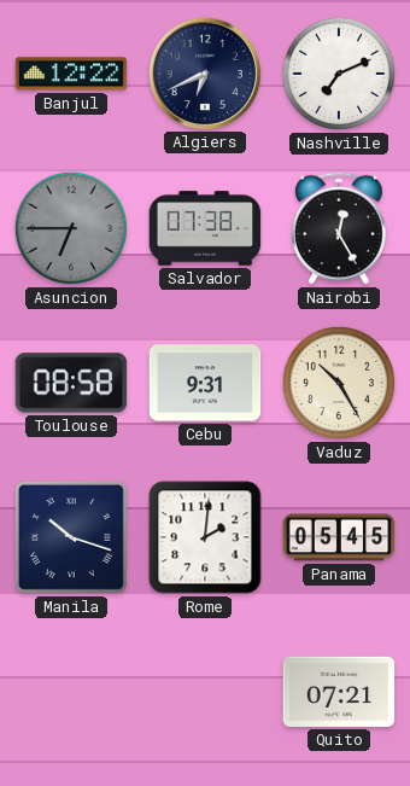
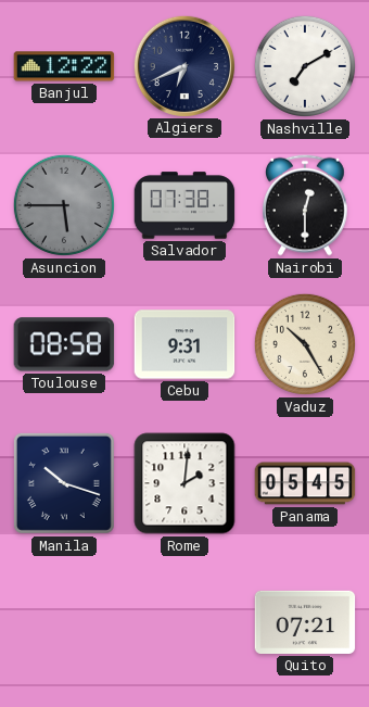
Nashville: 7:11 -> 7:10
Asuncion: 6:45 -> 5:45
Nairobi: 12:25 -> 12:30
